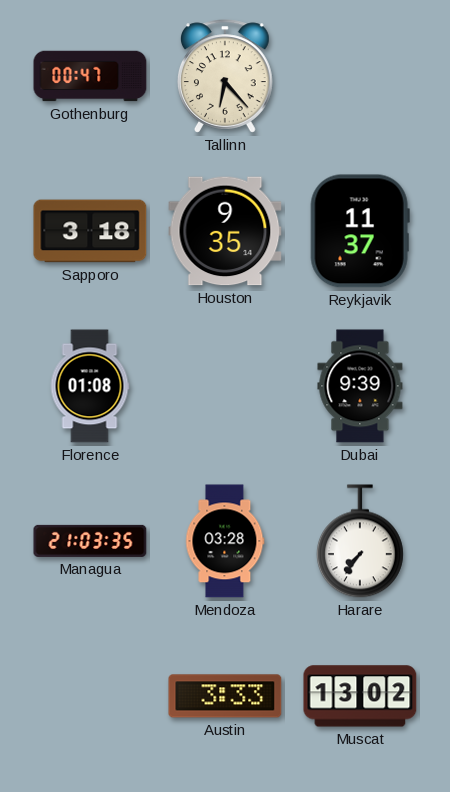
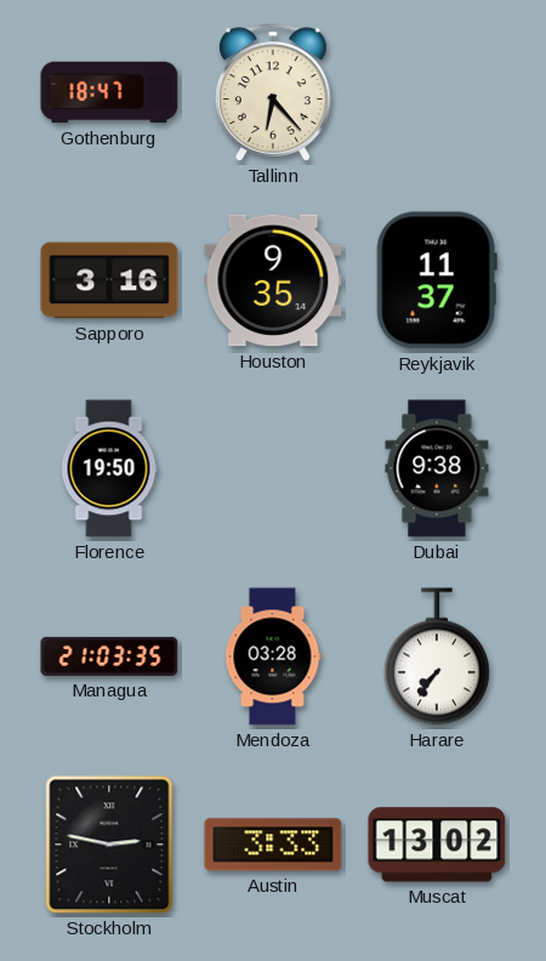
Gothenburg: 00:47 -> 18:47
Sapporo: 3:18 -> 3:16
Florence: 01:08 -> 19:50
Dubai: 9:39 -> 9:38
Stockholm: none -> 2:47
